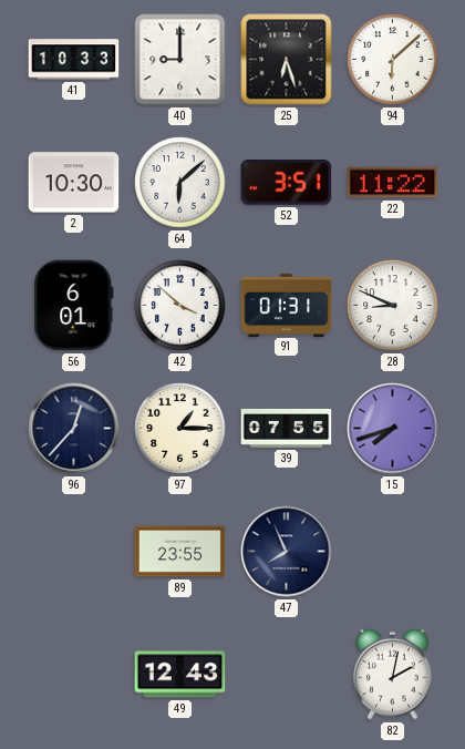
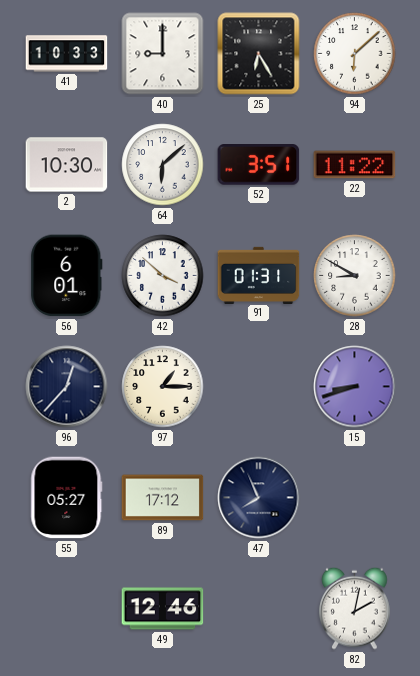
25: 6:27 -> 6:25
28: 8:49 -> 8:50
39: 07:55 -> none
15: 7:42 -> 8:42
55: none -> 05:27
89: 23:55 -> 17:12
49: 12:43 -> 12:46
